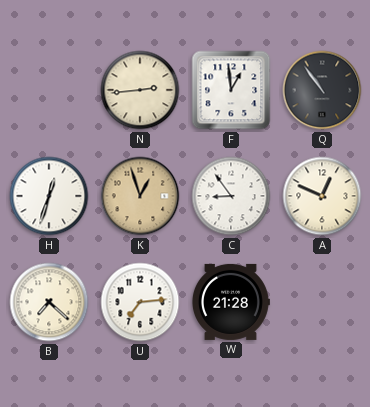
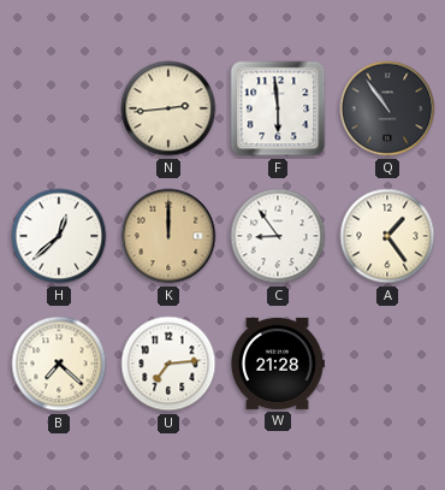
F: 12:59 -> 5:59
H: 12:33 -> 12:38
K: 12:57 -> 12:00
A: 12:49 -> 1:24
